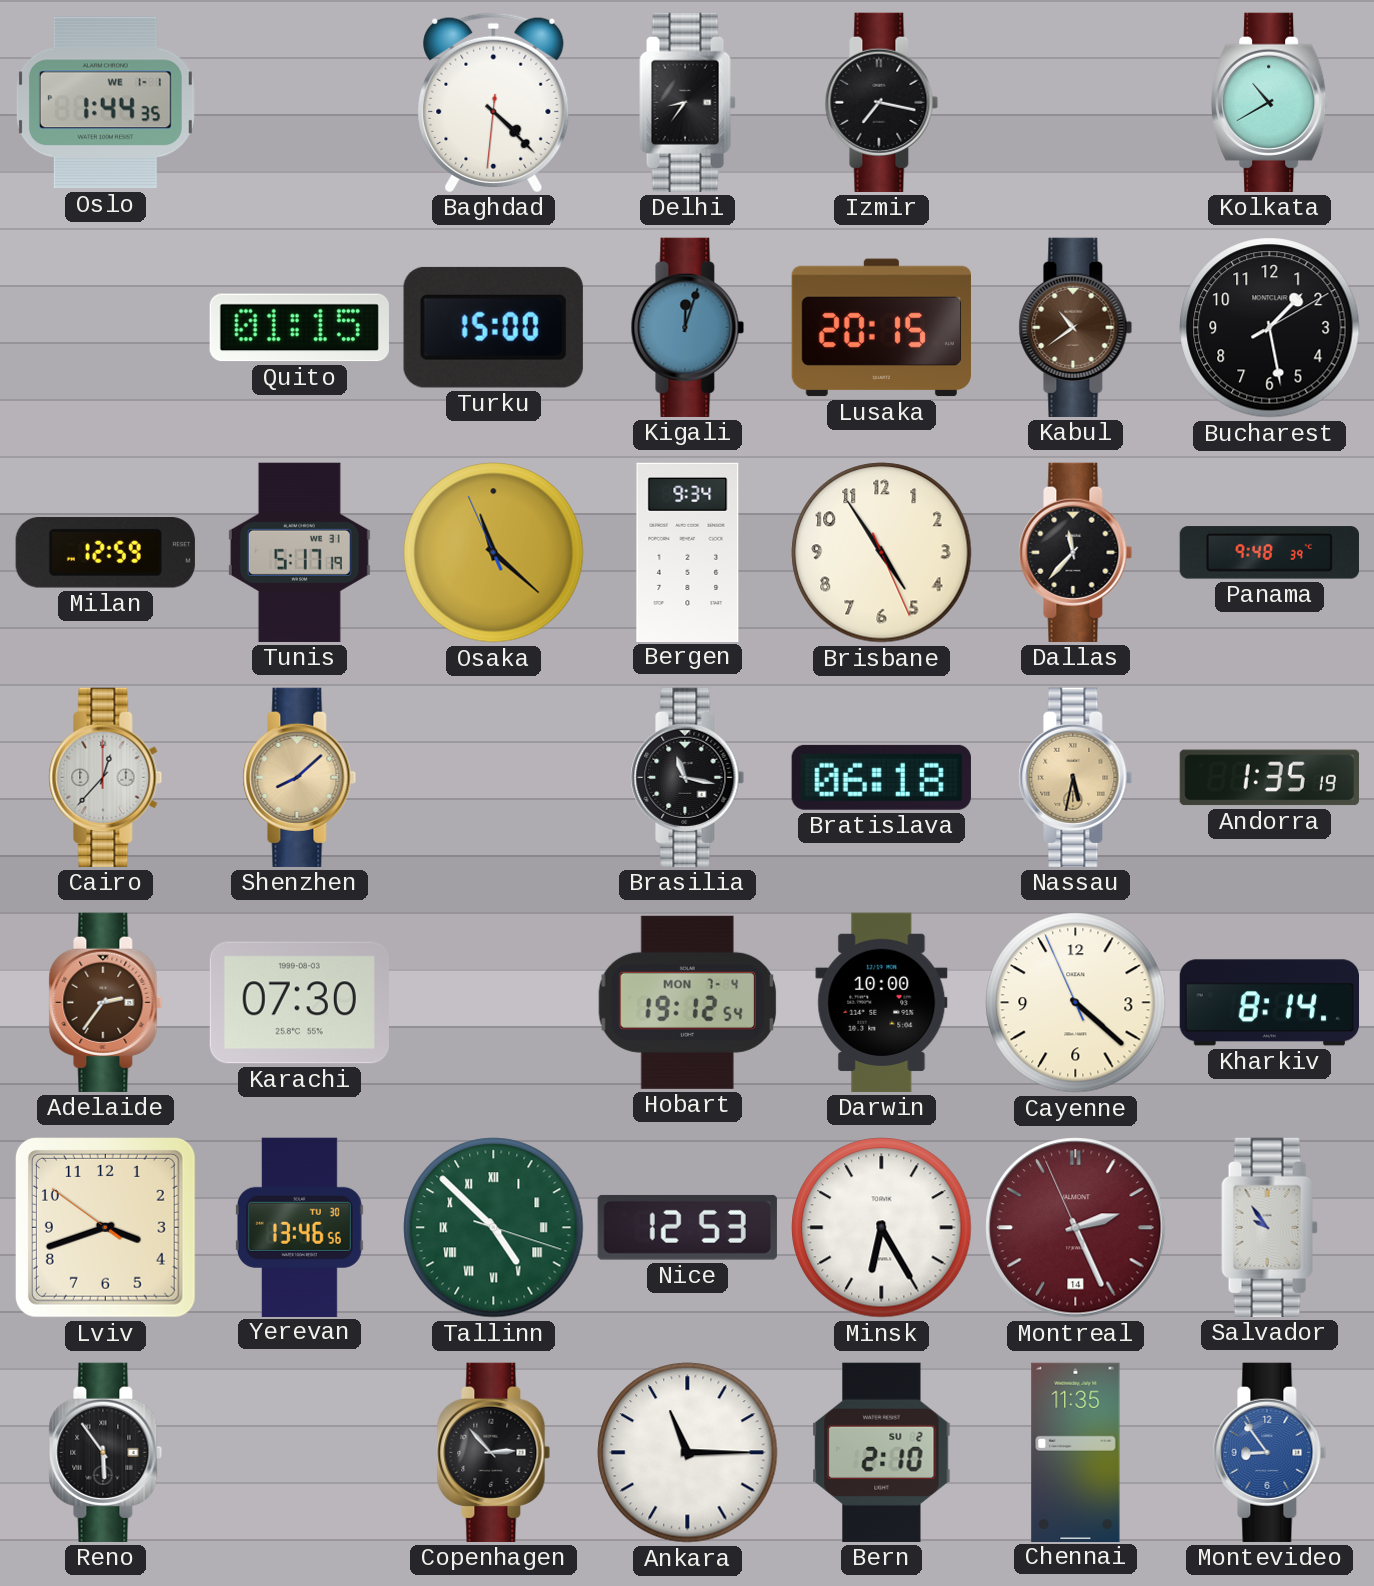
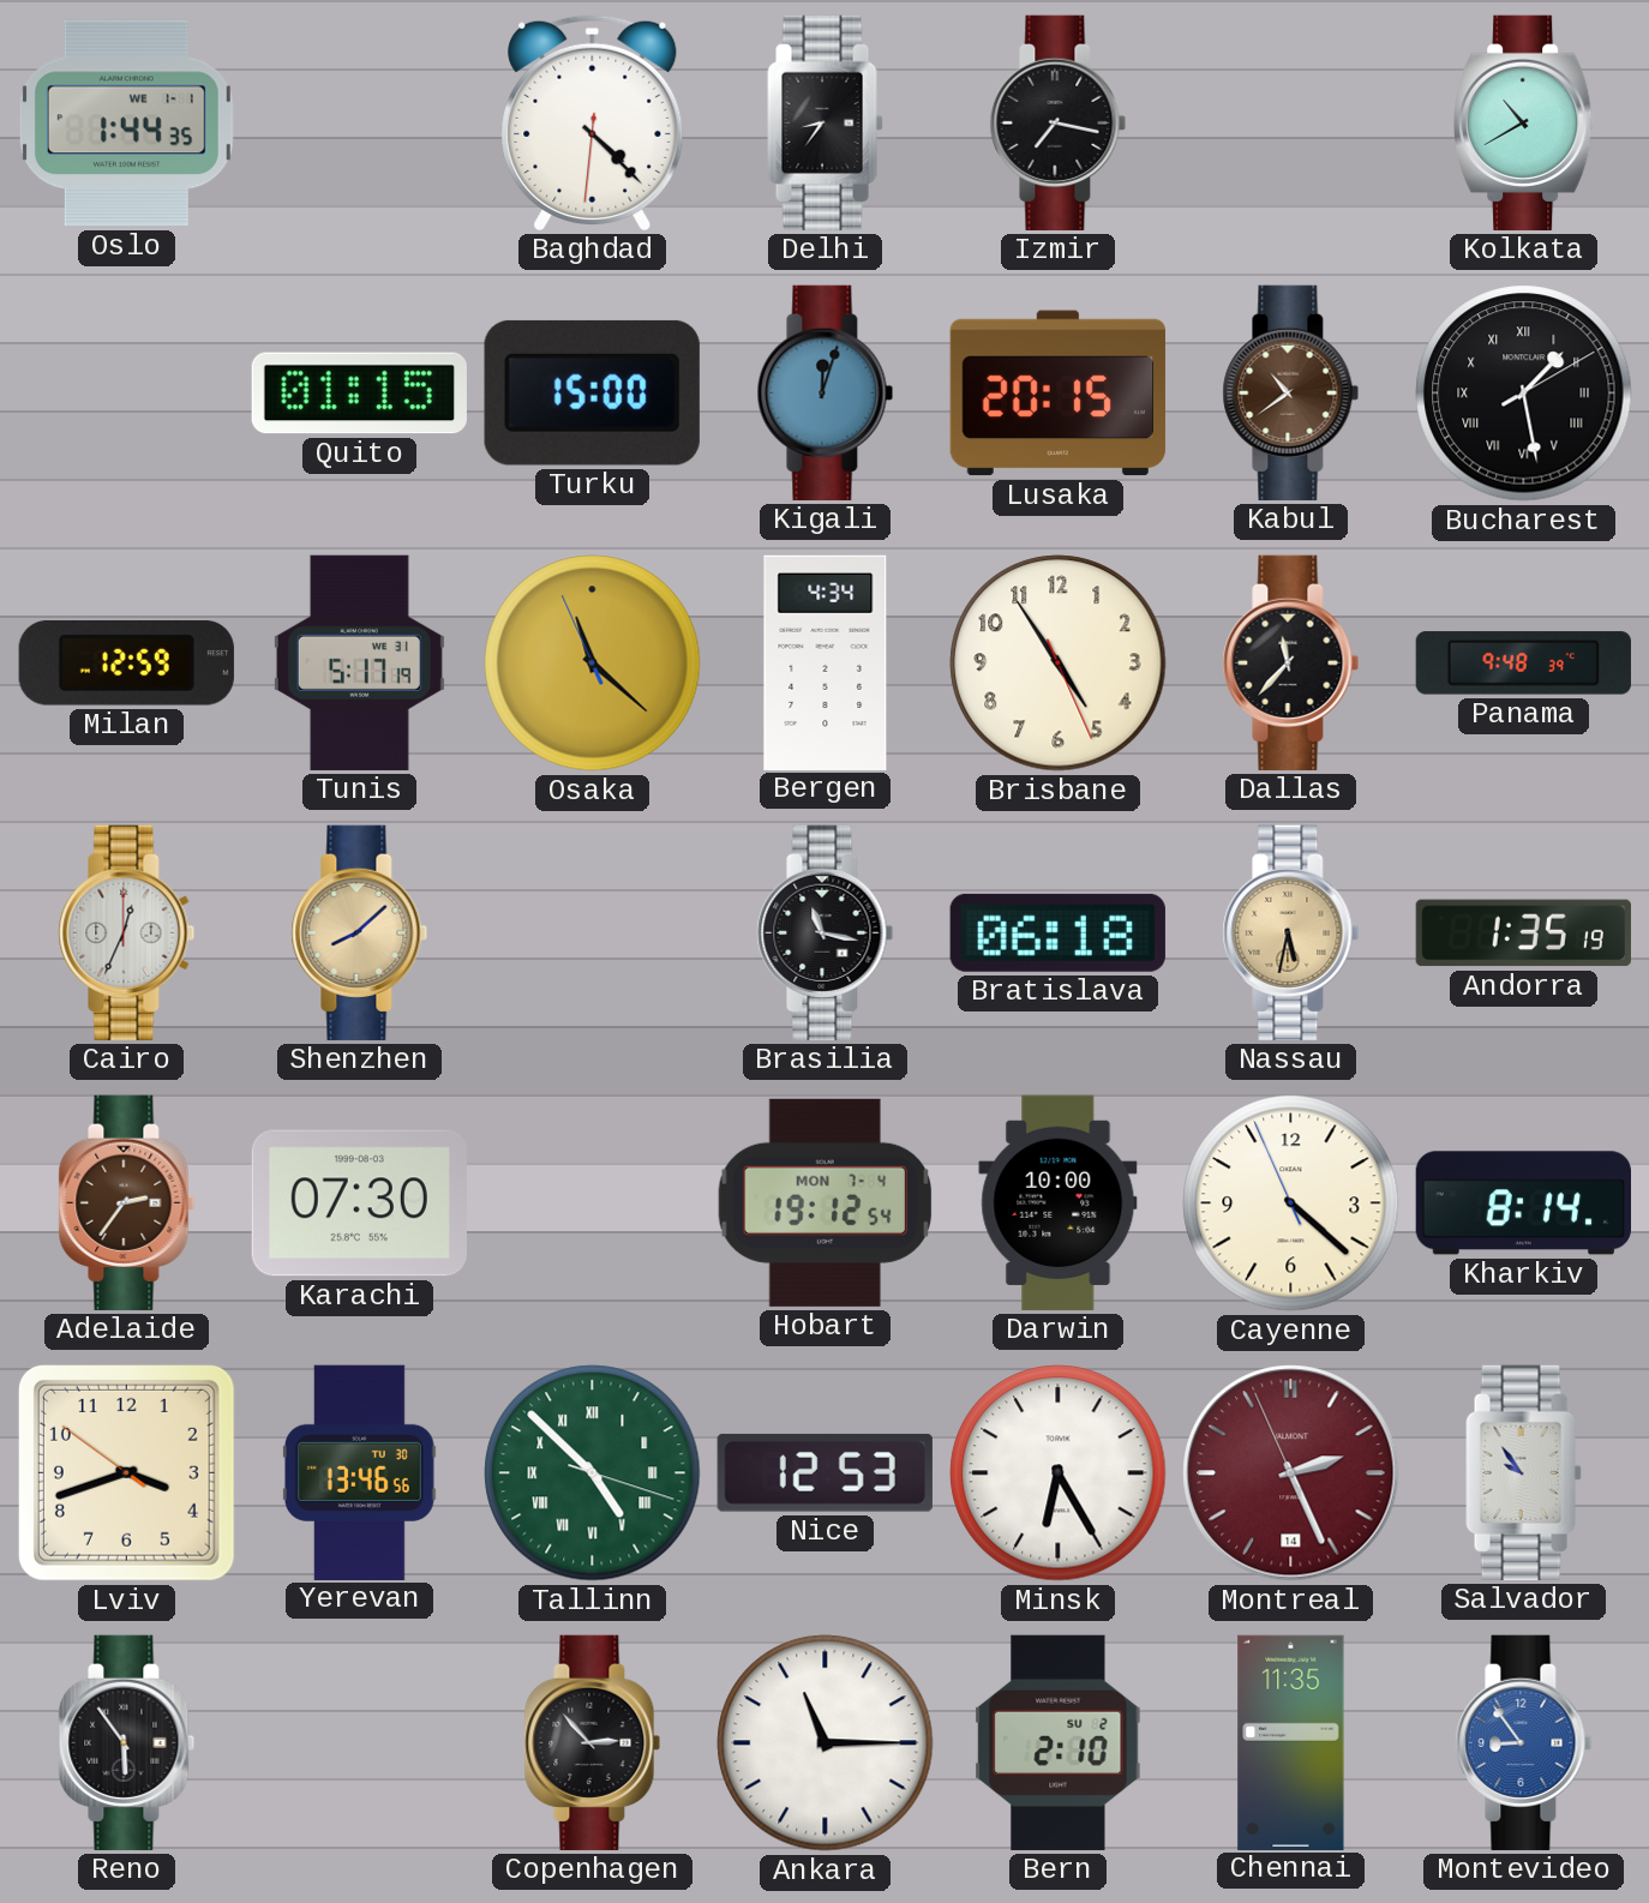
Bucharest numerals: Arabic -> Roman
Bergen: 9:34 -> 4:34
Cairo: 12:37 -> 12:34
